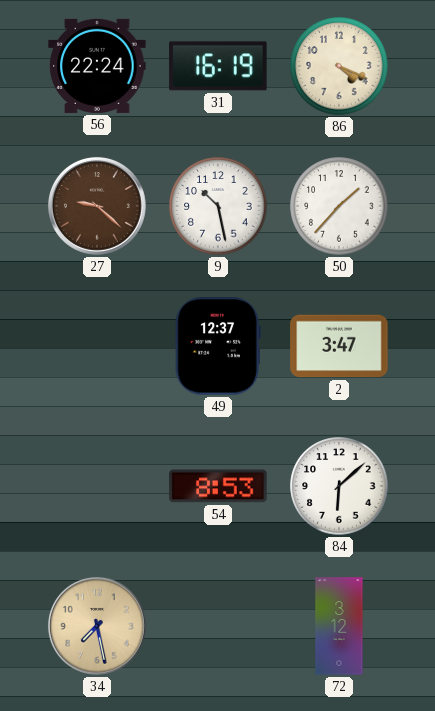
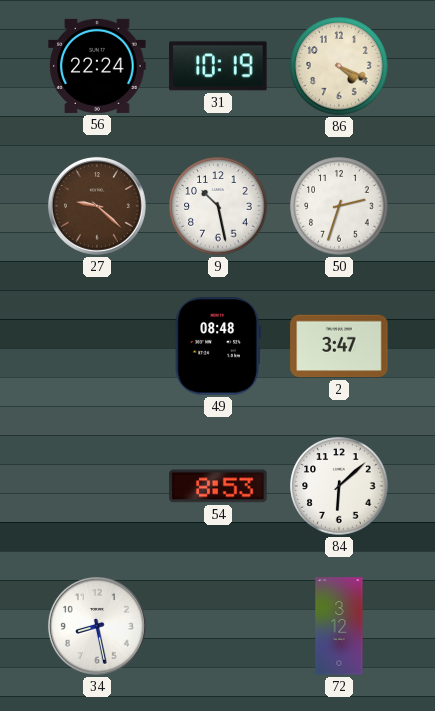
31: 16:19 -> 10:19
50: 1:37 -> 2:33
49: 12:37 -> 08:48
34: 7:28 -> 8:28
34 dial: champagne -> white
